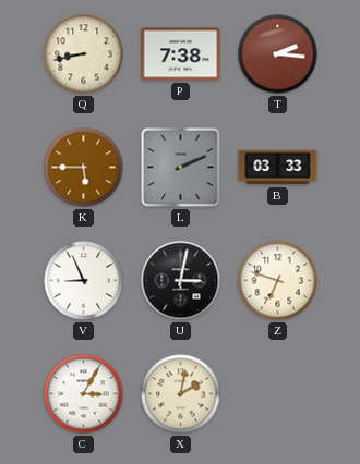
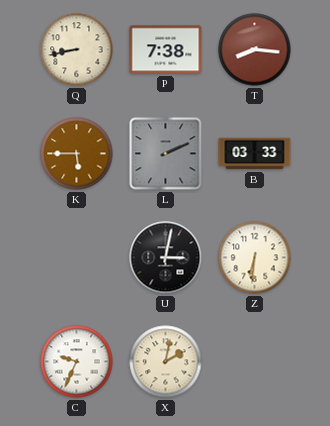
T: 2:16 -> 8:16
V: 8:56 -> none
Z: 6:48 -> 6:31
C: 3:05 -> 9:34
